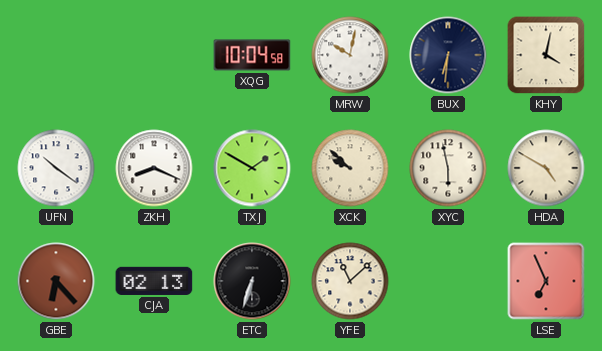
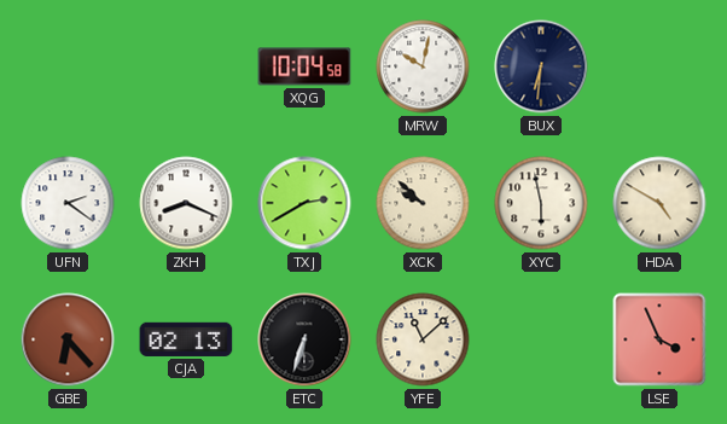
KHY: 4:02 -> none
UFN: 10:21 -> 2:21
TXJ: 1:50 -> 2:40
LSE: 6:56 -> 3:56
